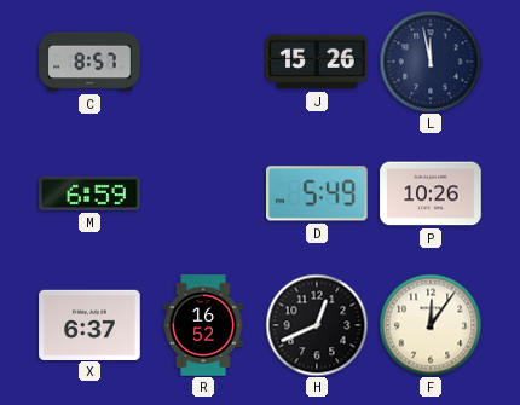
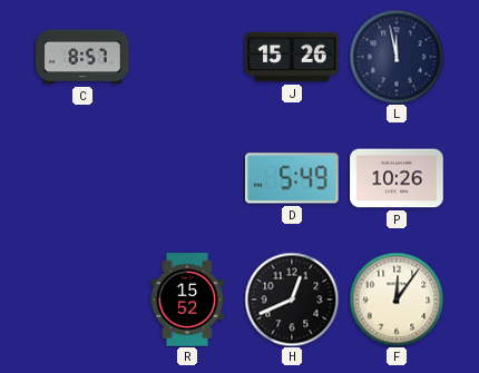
M: 6:59 -> none
X: 6:37 -> none
R: 16:52 -> 15:52
